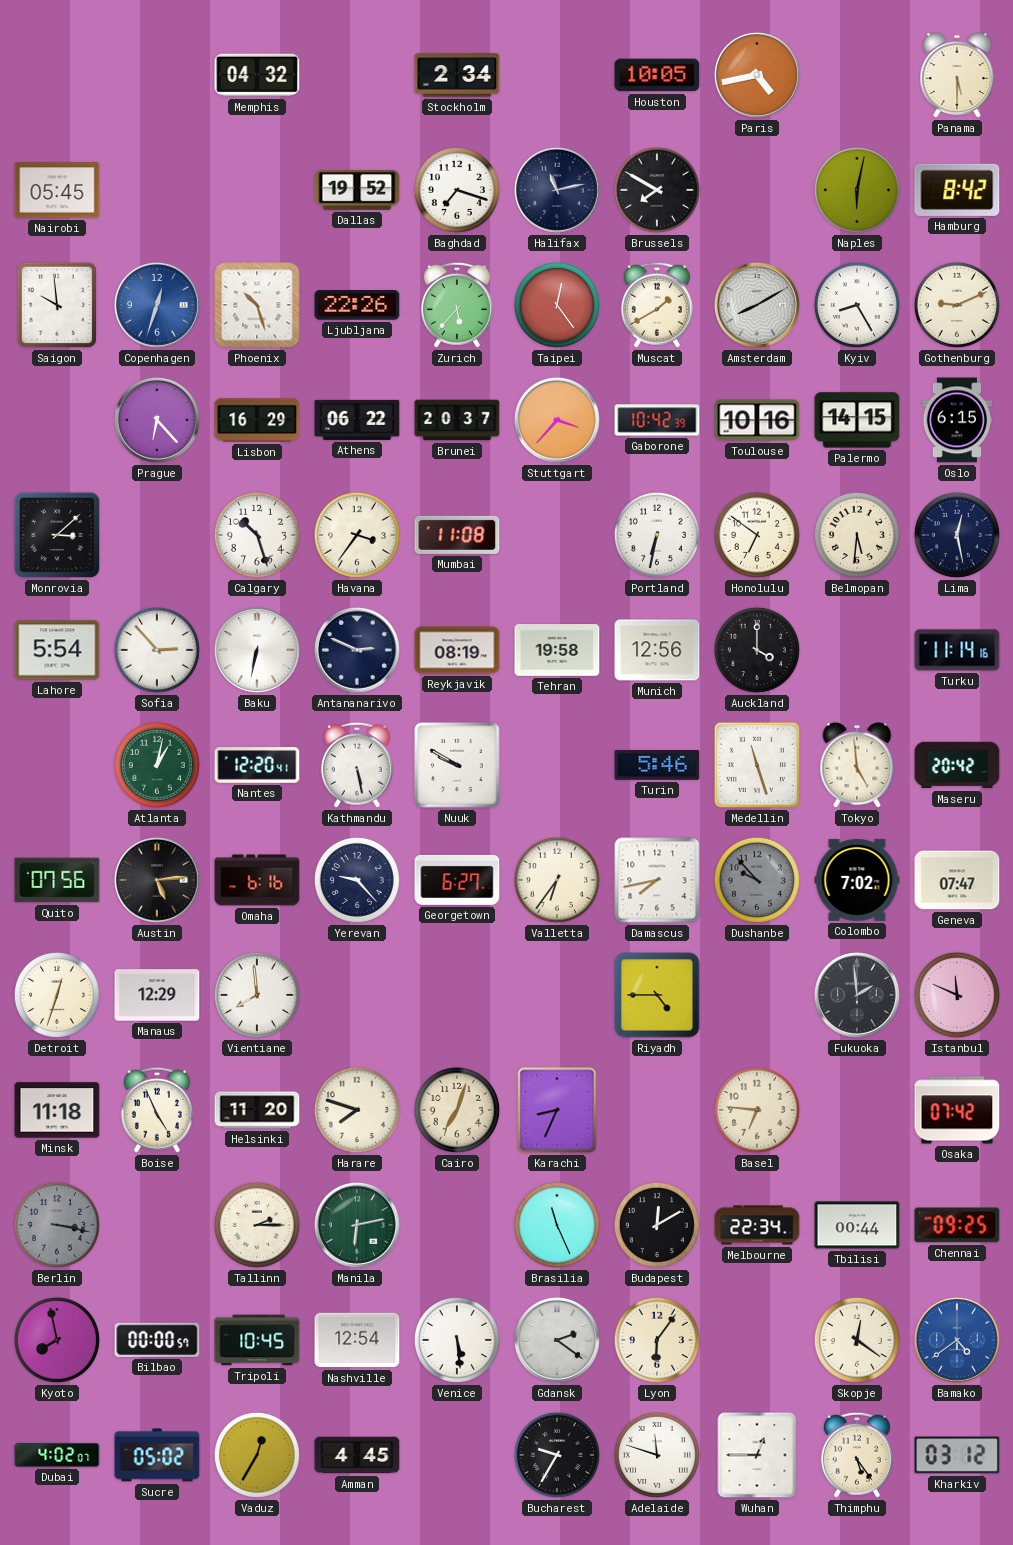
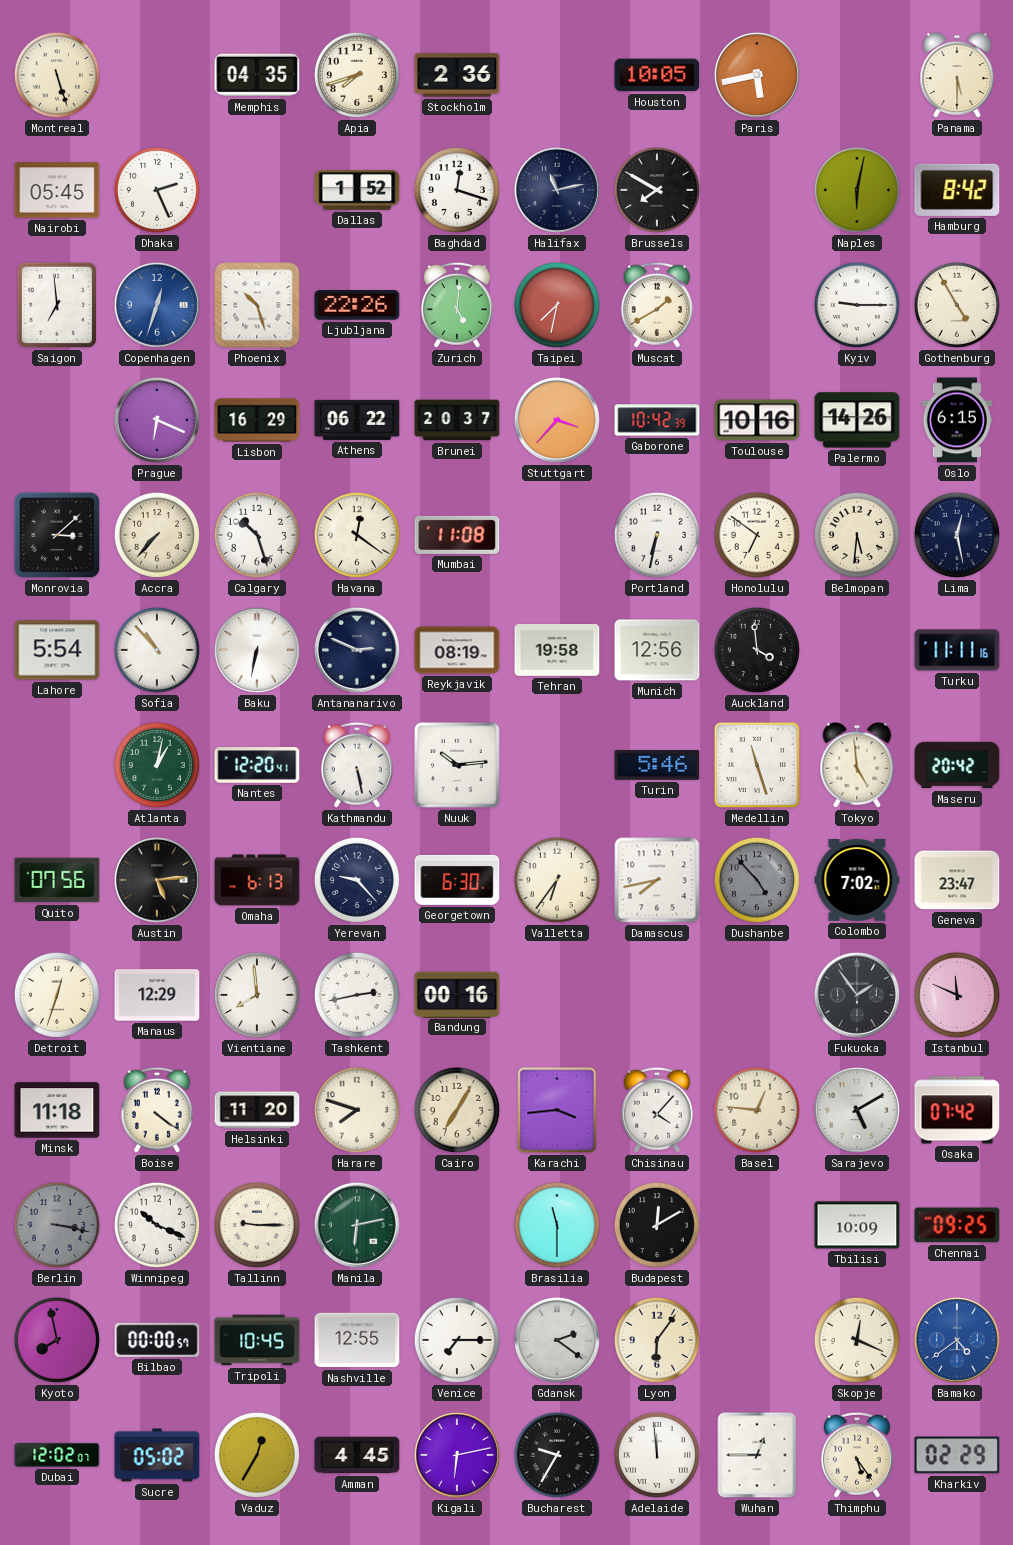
Montreal: none -> 5:27
Memphis: 04:32 -> 04:35
Apia: none -> 7:42
Stockholm: 2:34 -> 2:36
Paris: 4:43 -> 5:43
Dhaka: none -> 2:26
Dallas: 19:52 -> 1:52
Baghdad: 7:18 -> 12:18
Saigon: 9:59 -> 6:59
Zurich: 5:37 -> 5:01
Taipei: 12:24 -> 7:32
Amsterdam: 8:10 -> none
Kyiv: 8:25 -> 9:15
Gothenburg: 9:11 -> 4:55
Prague: 6:23 -> 6:19
Palermo: 14:15 -> 14:26
Accra: none -> 7:37
Havana: 3:36 -> 12:21
Sofia: 2:53 -> 10:53
Auckland: 4:00 -> 3:59
Turku: 11:14 -> 11:11
Nuuk: 9:50 -> 10:14
Omaha: 6:16 -> 6:13
Georgetown: 6:27 -> 6:30
Dushanbe: 9:53 -> 4:53
Geneva: 07:47 -> 23:47
Tashkent: none -> 2:43
Bandung: none -> 00:16
Riyadh: 4:45 -> none
Fukuoka: 1:59 -> 1:54
Boise: 4:56 -> 4:21
Cairo: 7:03 -> 7:05
Karachi: 8:34 -> 3:44
Chisinau: none -> 4:07
Basel: 6:46 -> 12:46
Sarajevo: none -> 5:10
Winnipeg: none -> 10:19
Tallinn: 2:15 -> 9:15
Brasilia: 11:26 -> 11:30
Melbourne: 22:34 -> none
Tbilisi: 00:44 -> 10:09
Nashville: 12:54 -> 12:55
Venice: 5:29 -> 7:15
Skopje: 12:21 -> 12:19
Dubai: 4:02 -> 12:02
Kigali: none -> 6:13
Adelaide: 11:48 -> 11:59
Kharkiv: 03:12 -> 02:29
